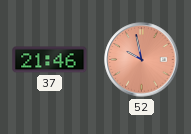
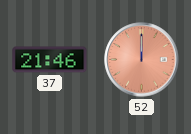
52: 9:58 -> 12:00
